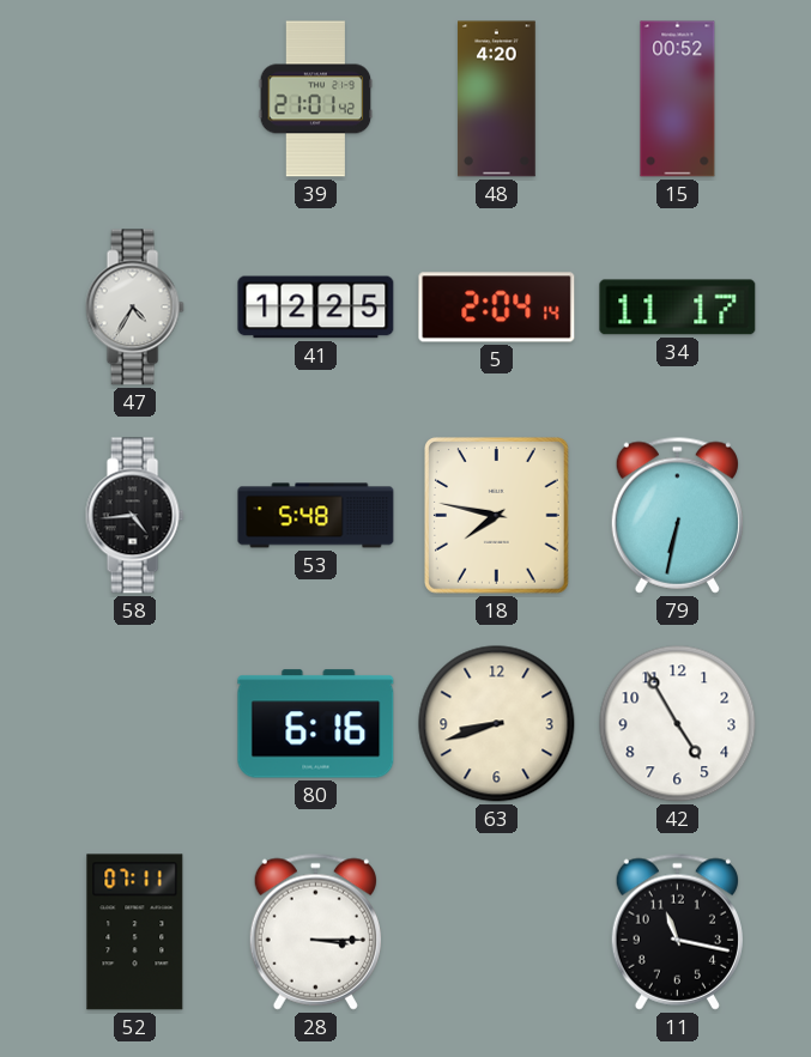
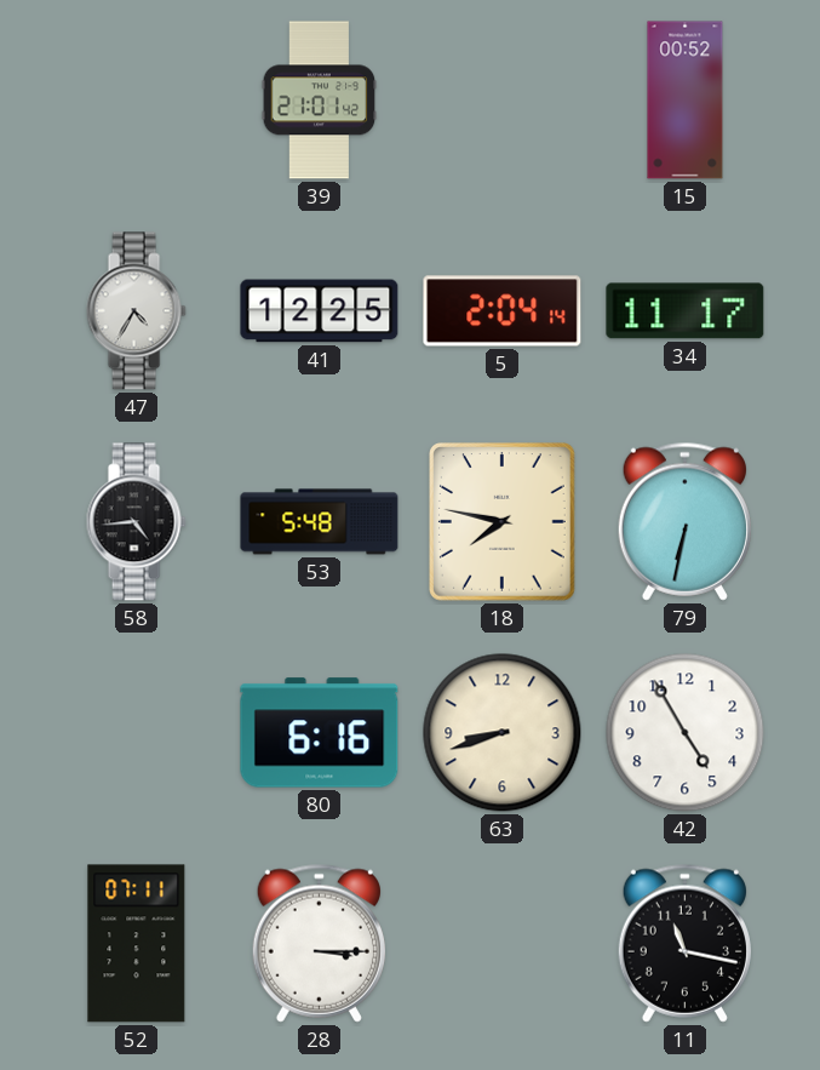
48: 4:20 -> none
